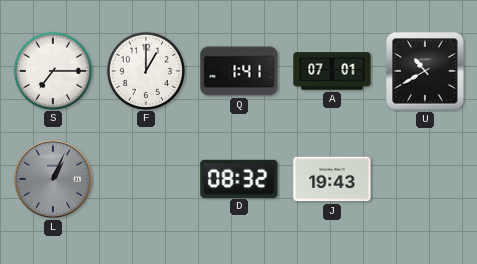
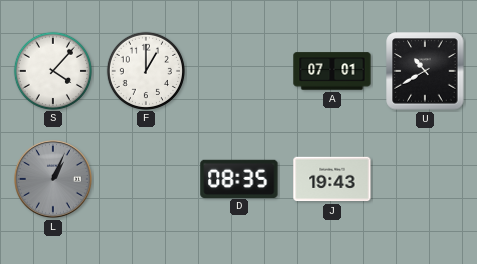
S: 7:15 -> 4:07
Q: 1:41 -> none
D: 08:32 -> 08:35
